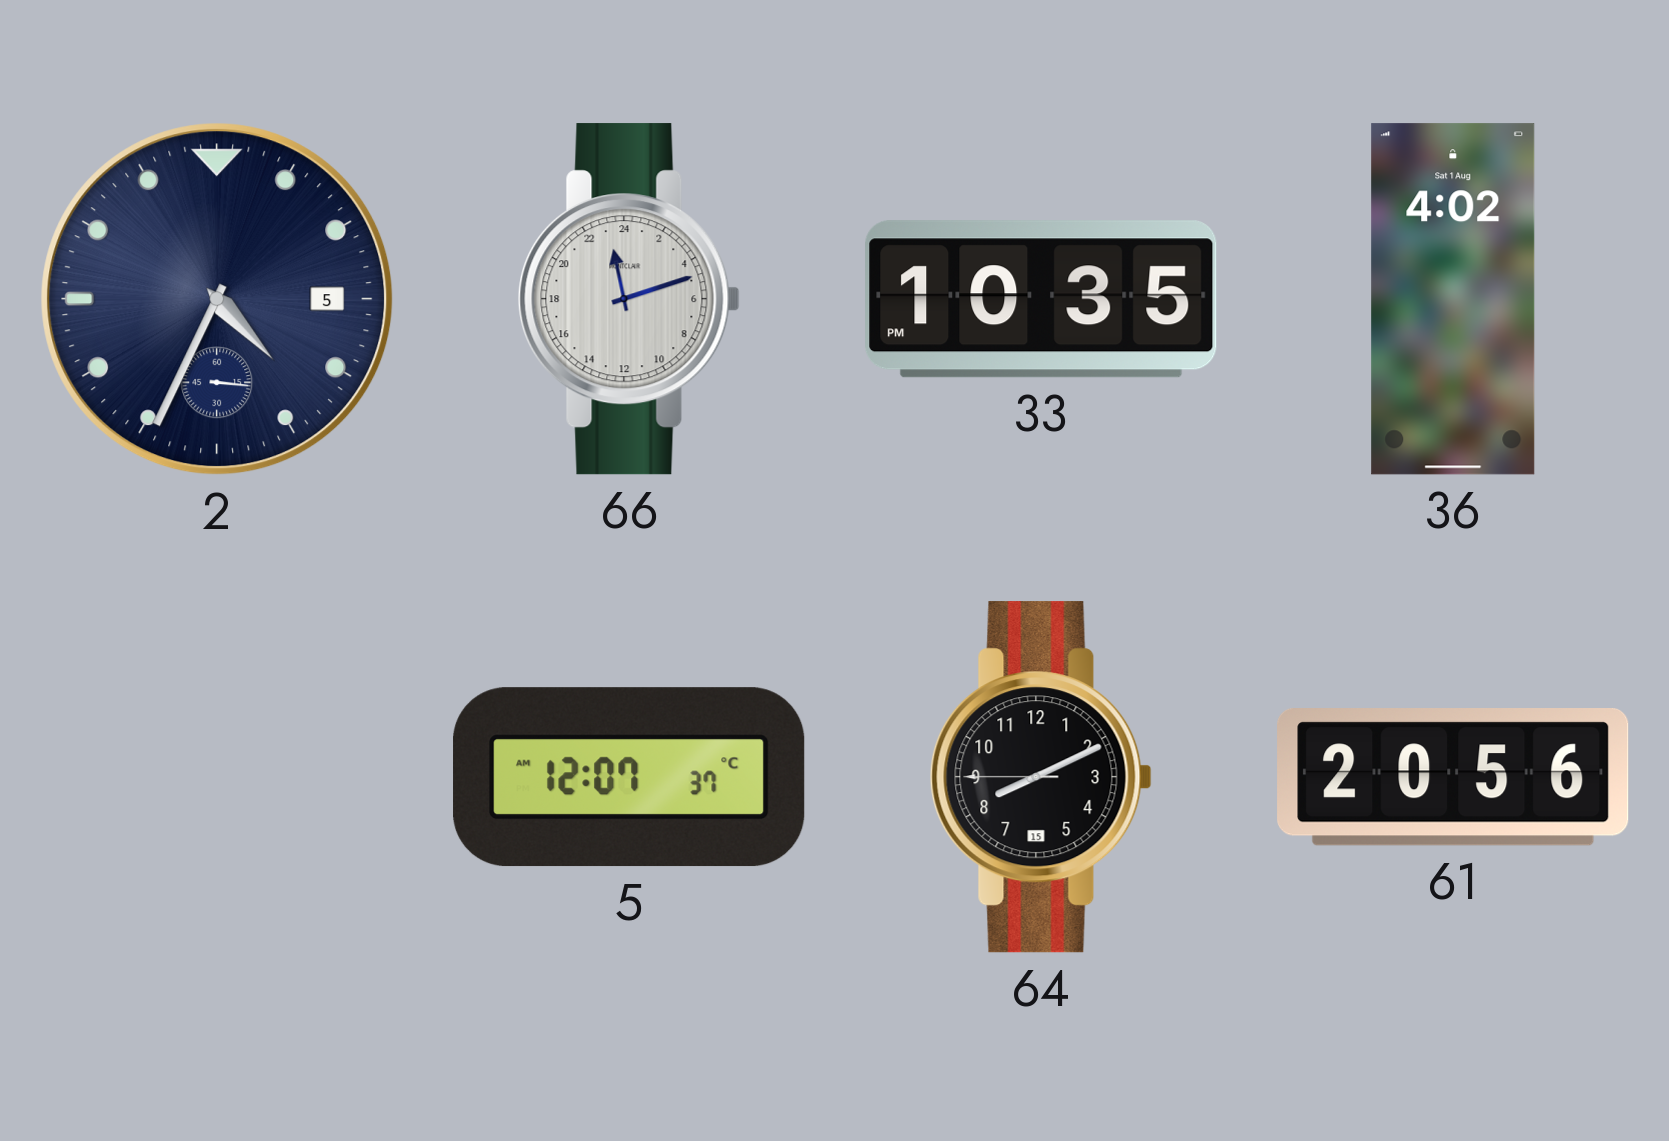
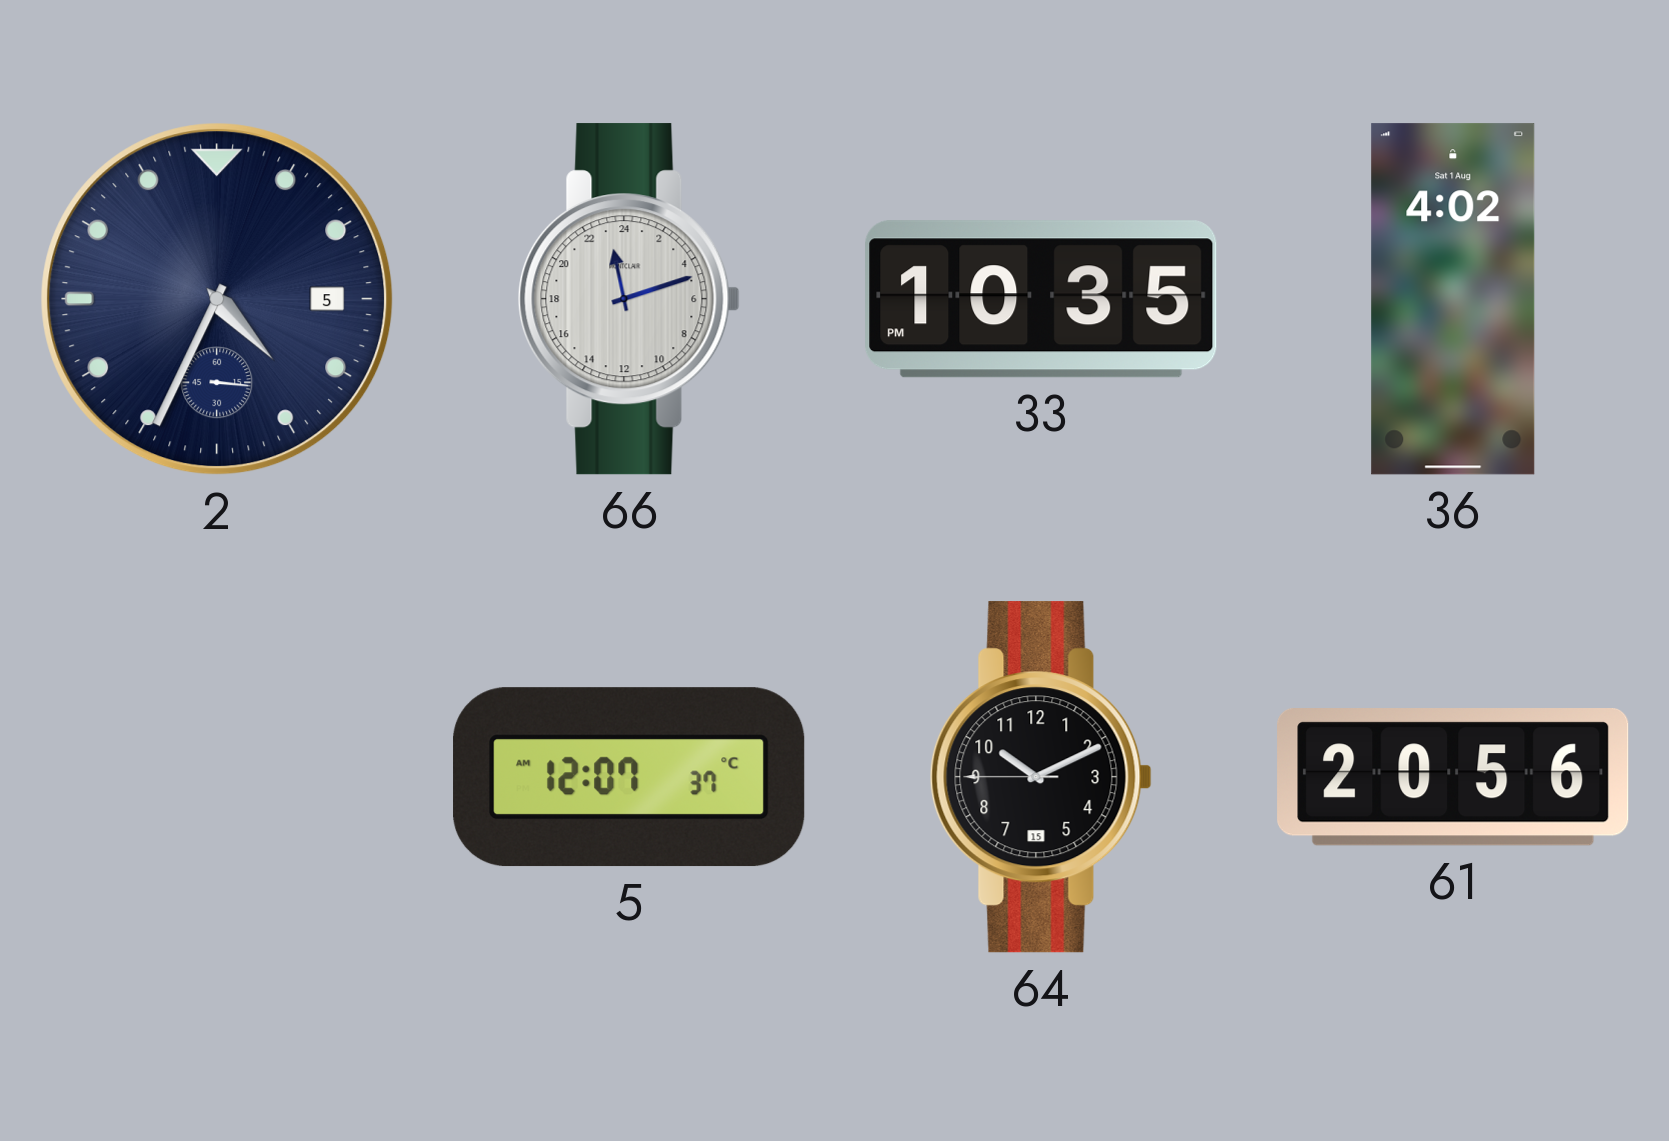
64: 8:10 -> 10:10
